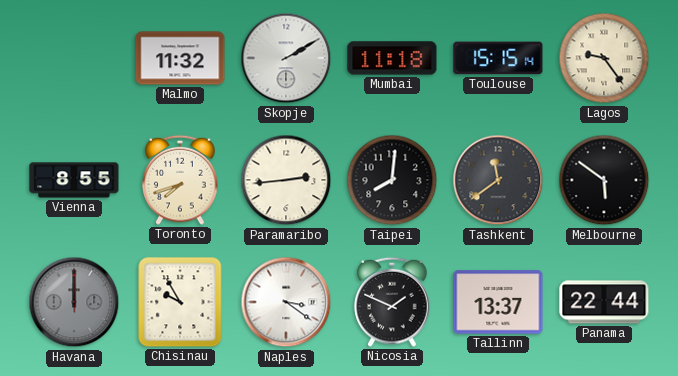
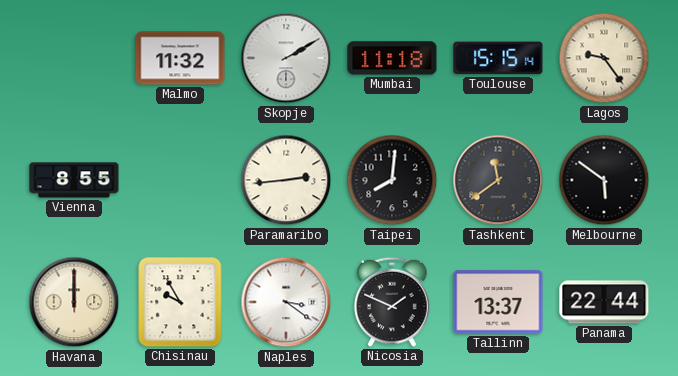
Toronto: 7:42 -> none
Havana dial: grey -> cream
